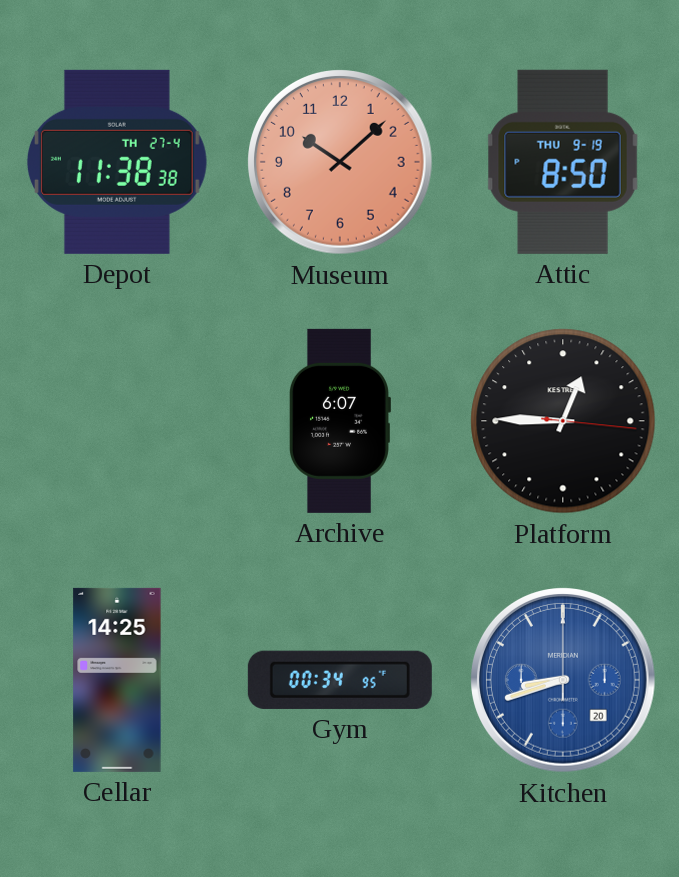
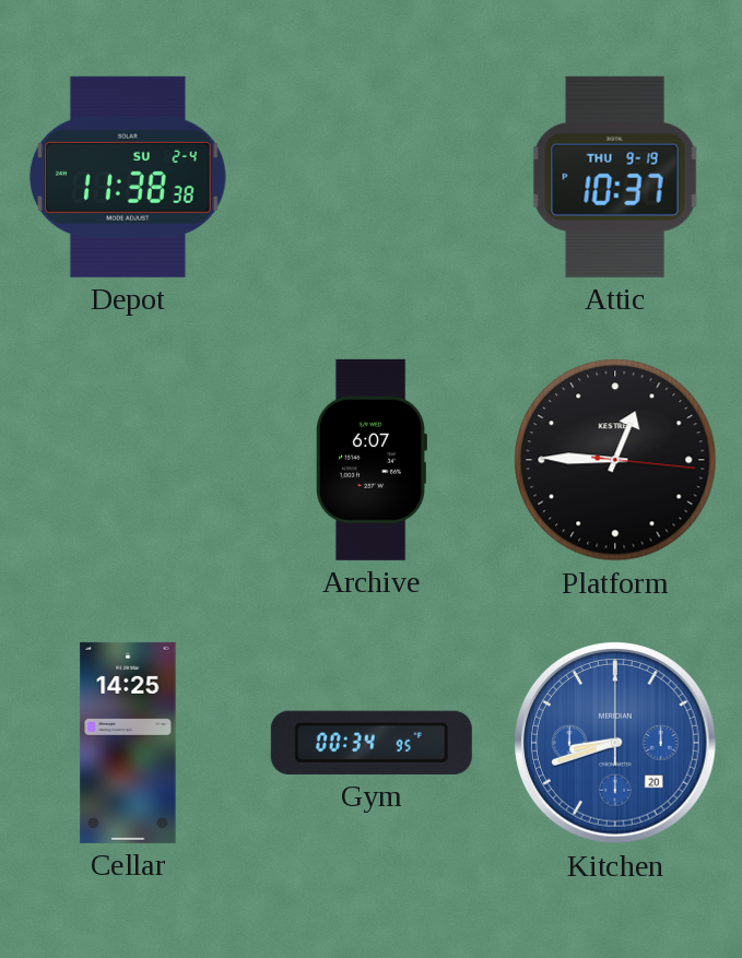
Depot date: TH 27-4 -> SU 2-4
Museum: 10:08 -> none
Attic: 8:50 -> 10:37
